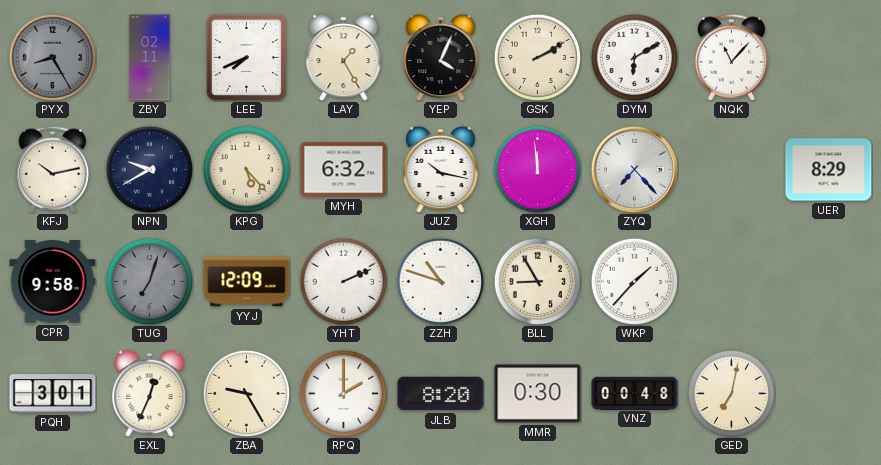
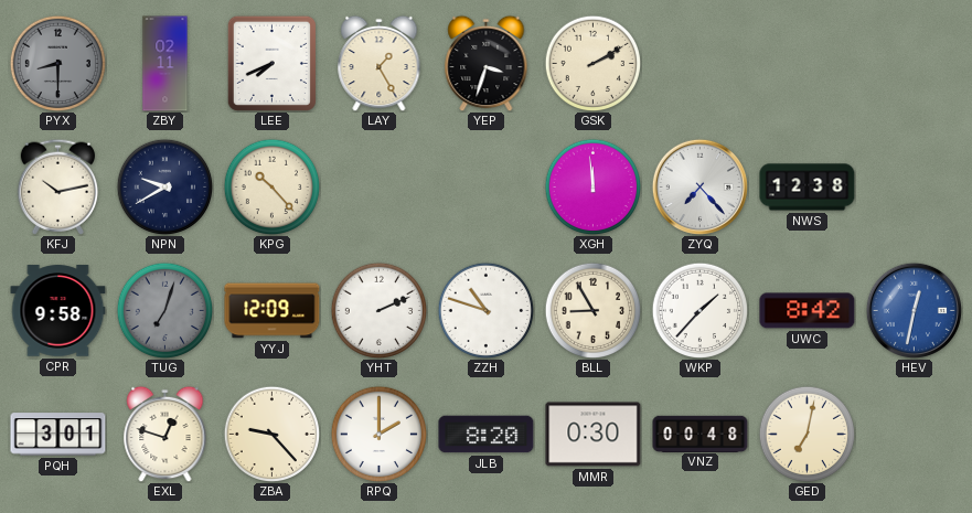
PYX: 8:25 -> 8:30
YEP: 4:04 -> 3:33
DYM: 6:10 -> none
NQK: 11:07 -> none
KPG: 5:23 -> 10:23
MYH: 6:32 -> none
JUZ: 10:17 -> none
NWS: none -> 12:38
UER: 8:29 -> none
UWC: none -> 8:42
HEV: none -> 12:32
EXL: 12:34 -> 12:48
ZBA: 9:25 -> 9:23
